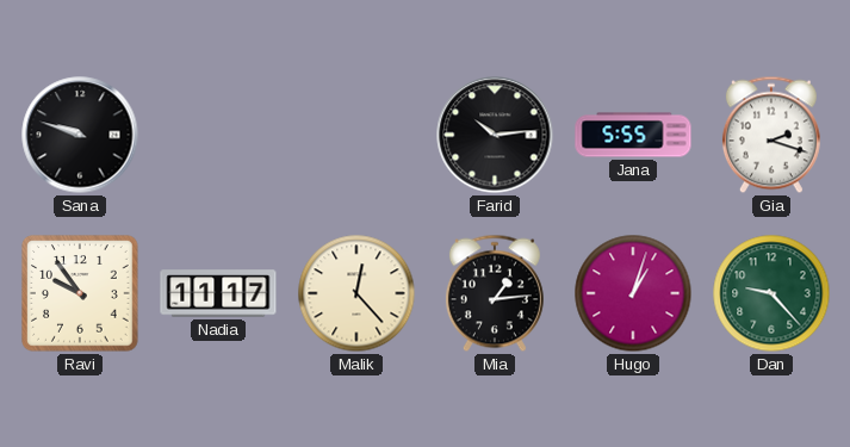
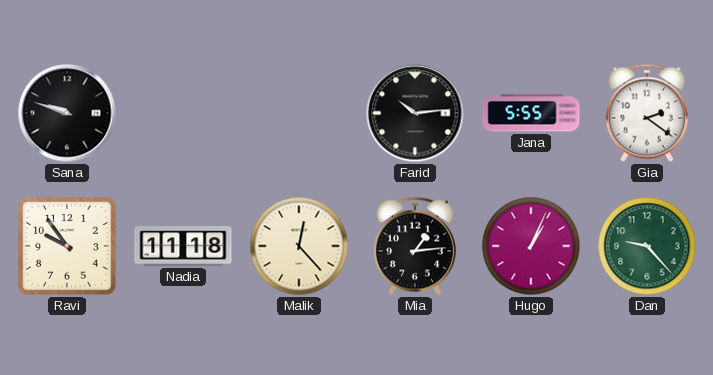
Gia: 2:18 -> 2:21
Nadia: 11:17 -> 11:18
Hugo: 1:03 -> 1:04
